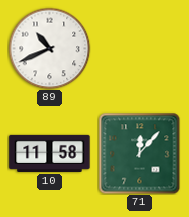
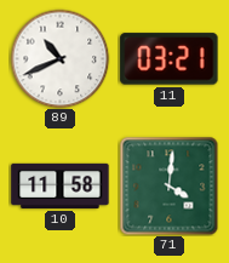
11: none -> 03:21
71: 12:07 -> 4:01
